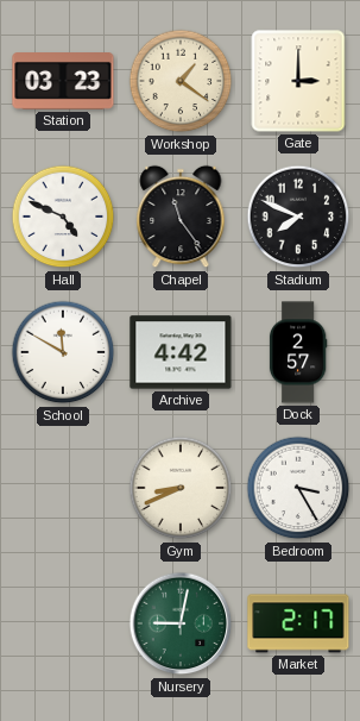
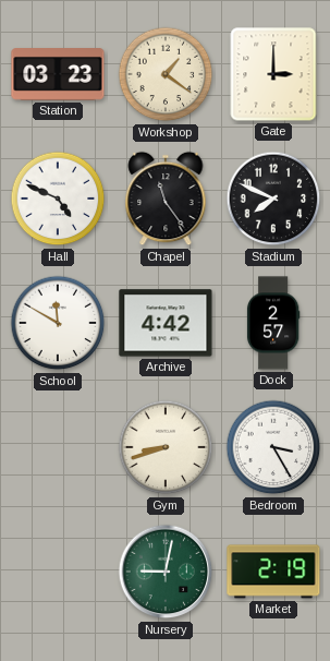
Gym: 8:41 -> 8:42
Market: 2:17 -> 2:19
